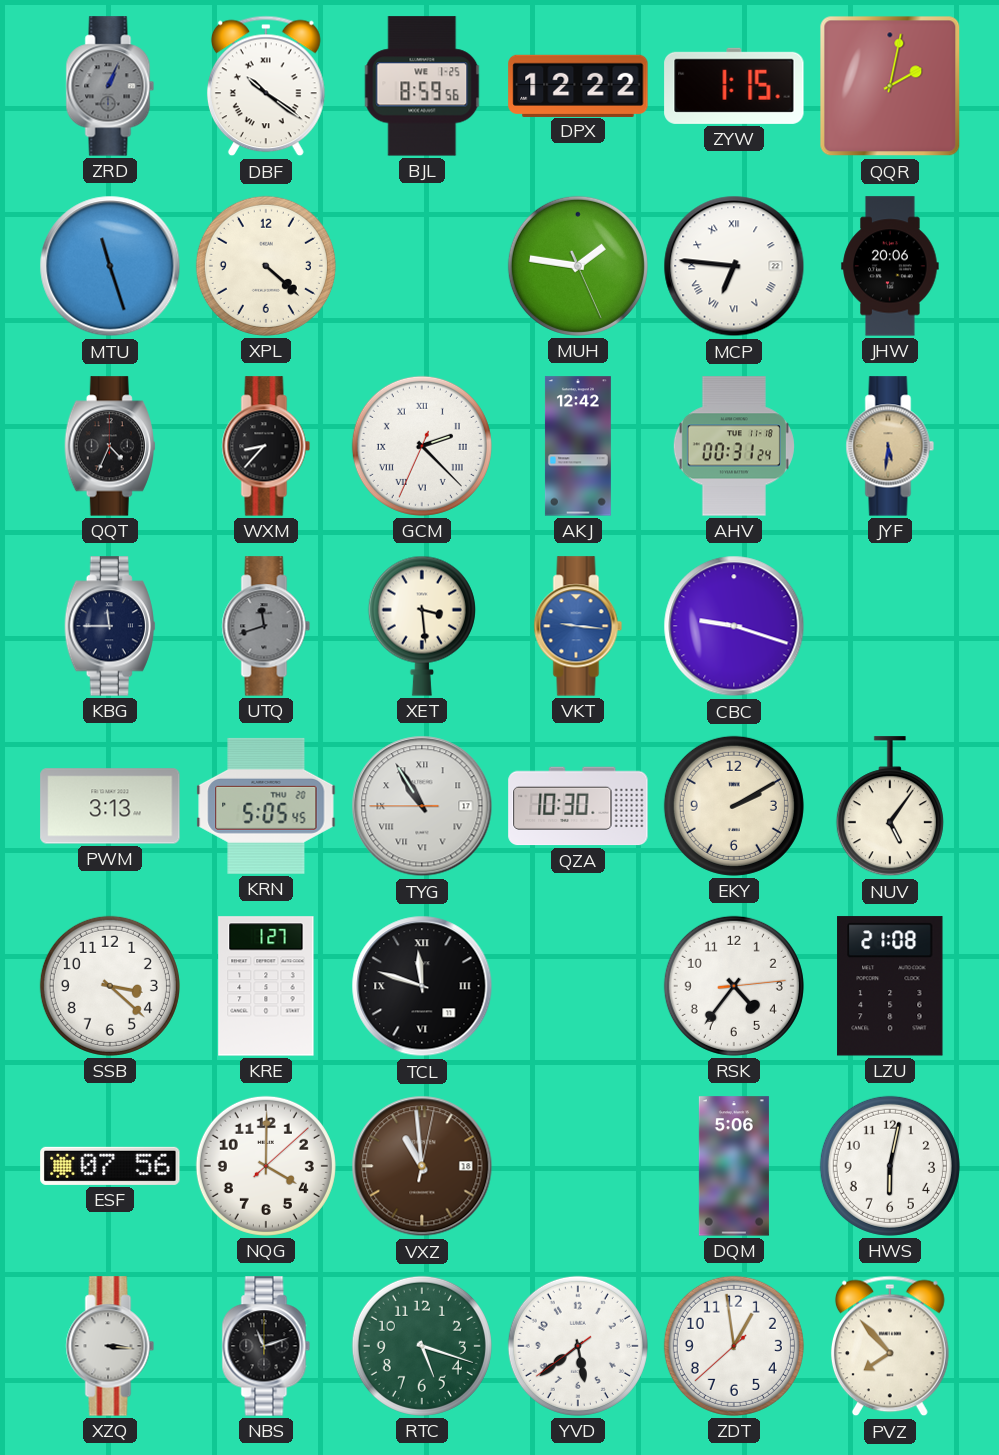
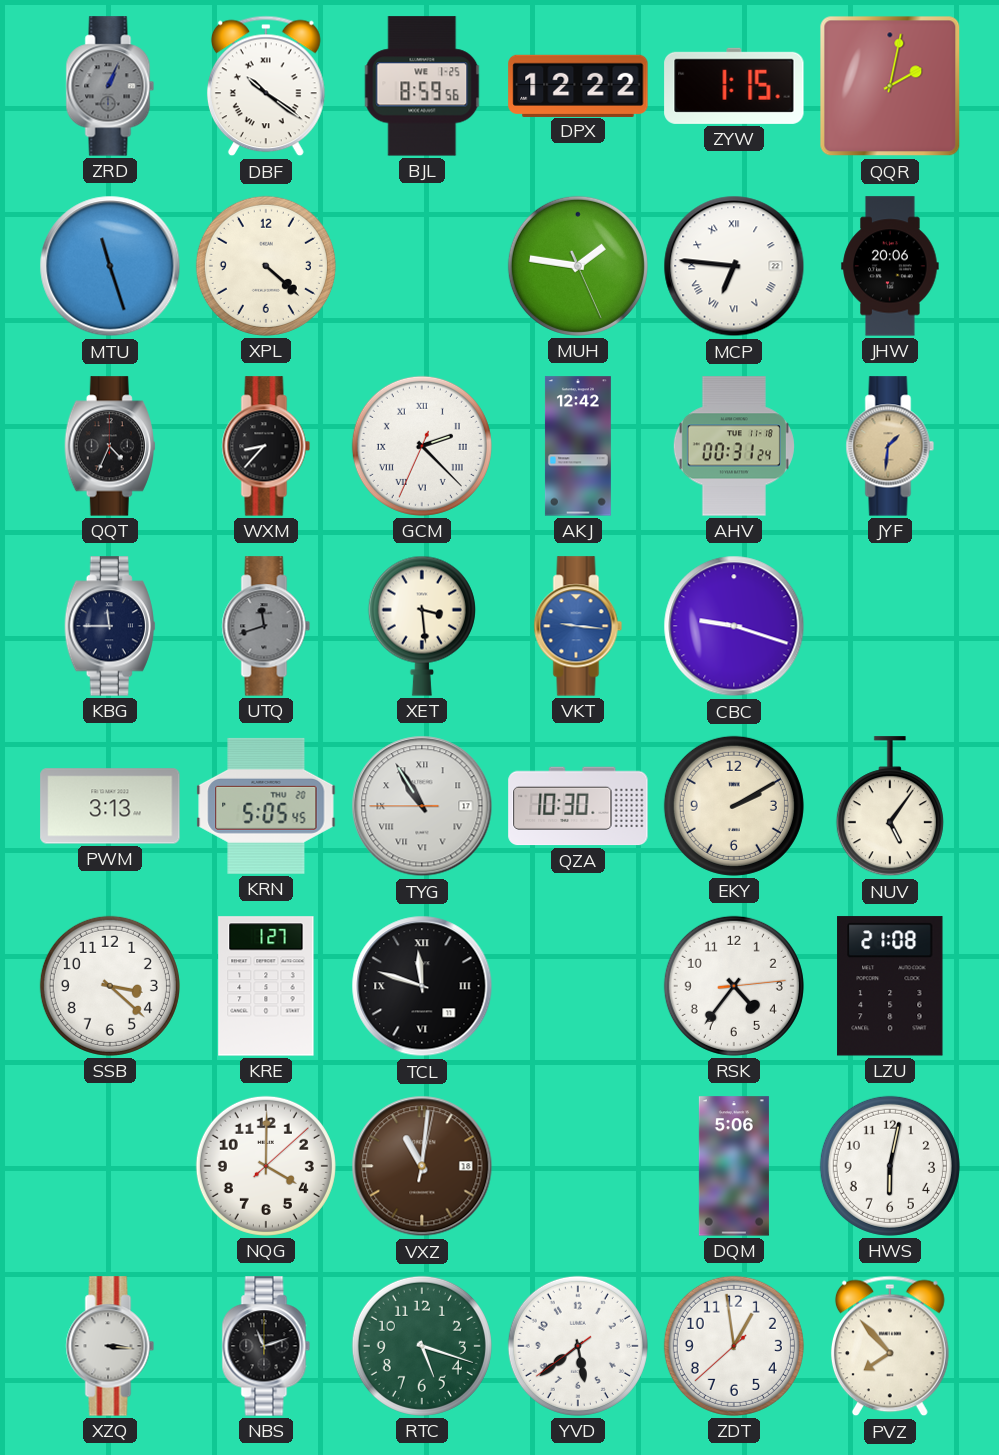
JYF: 5:31 -> 1:31
ESF: 07:56 -> none
VXZ: 10:59 -> 11:01
